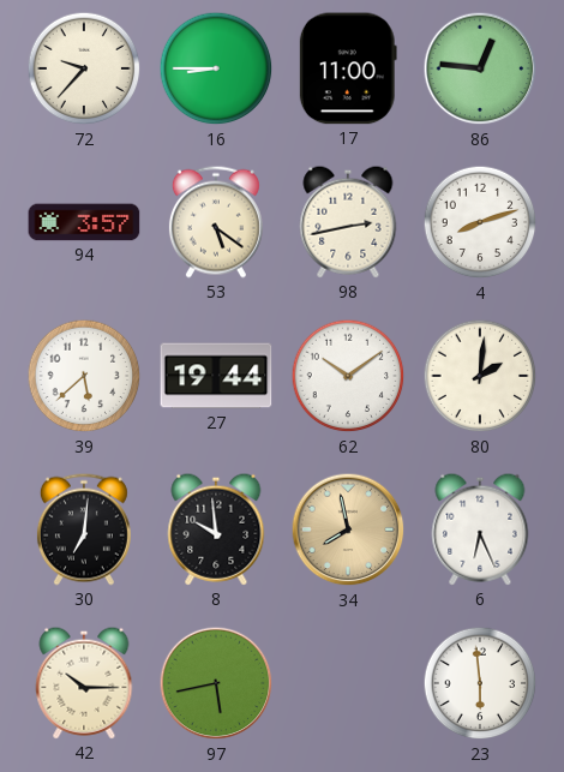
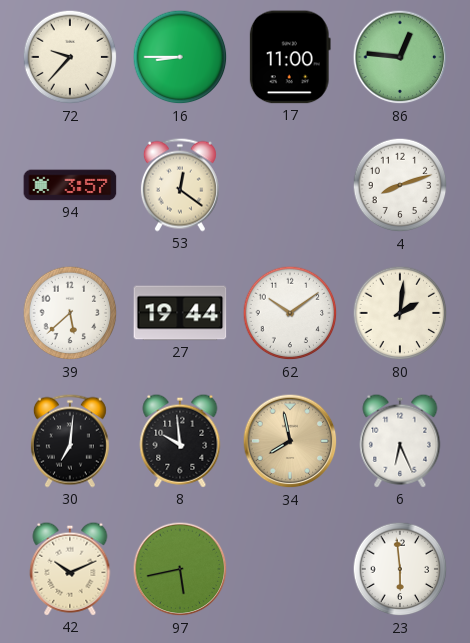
53: 5:21 -> 12:21
98: 2:43 -> none
42: 10:15 -> 10:11
